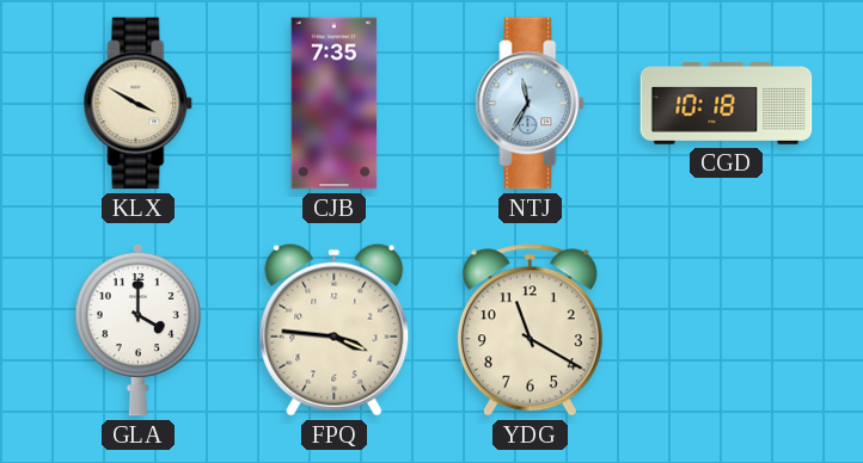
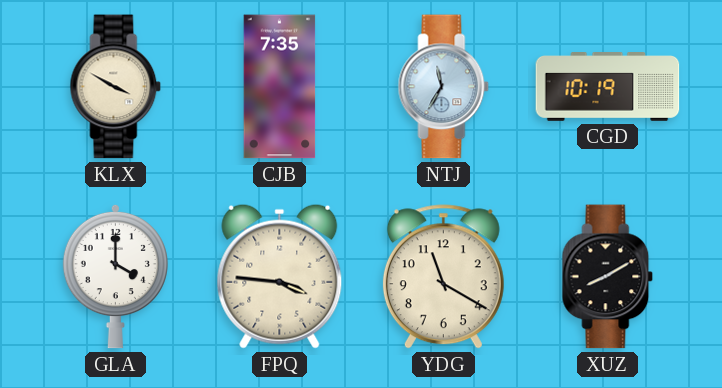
CGD: 10:18 -> 10:19
XUZ: none -> 8:10
